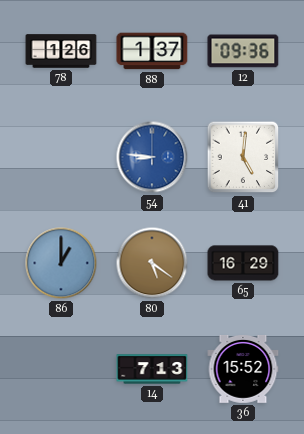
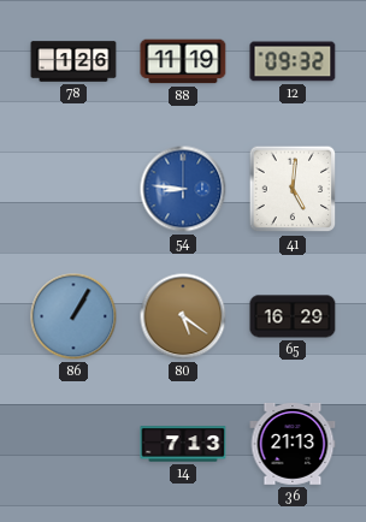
88: 1:37 -> 11:19
12: 09:36 -> 09:32
86: 1:00 -> 1:05
36: 15:52 -> 21:13
